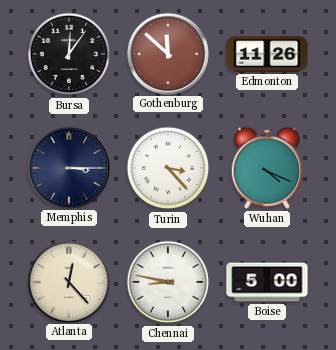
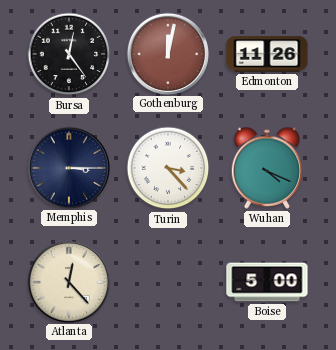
Bursa: 12:06 -> 12:24
Gothenburg: 11:52 -> 12:02
Chennai: 8:47 -> none
